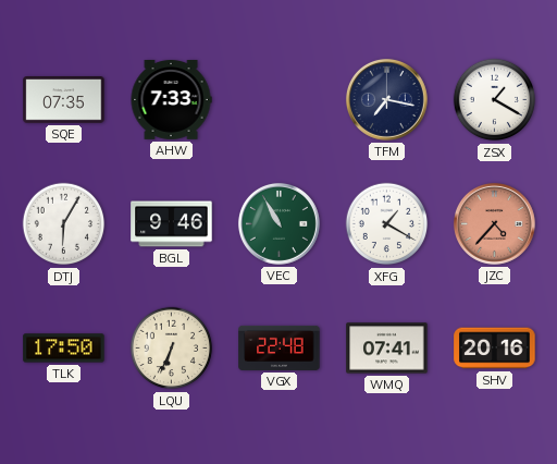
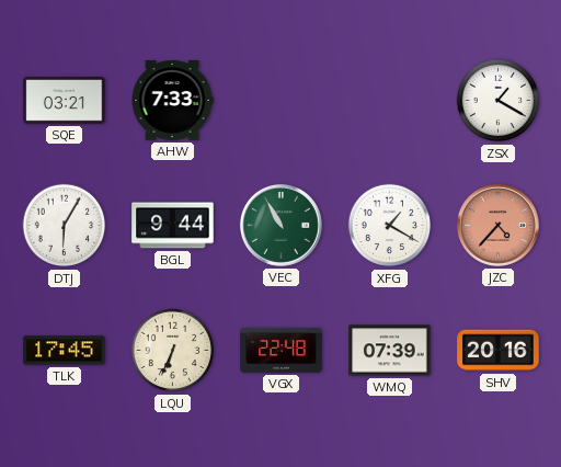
SQE: 07:35 -> 03:21
TFM: 7:17 -> none
BGL: 9:46 -> 9:44
TLK: 17:50 -> 17:45
WMQ: 07:41 -> 07:39
